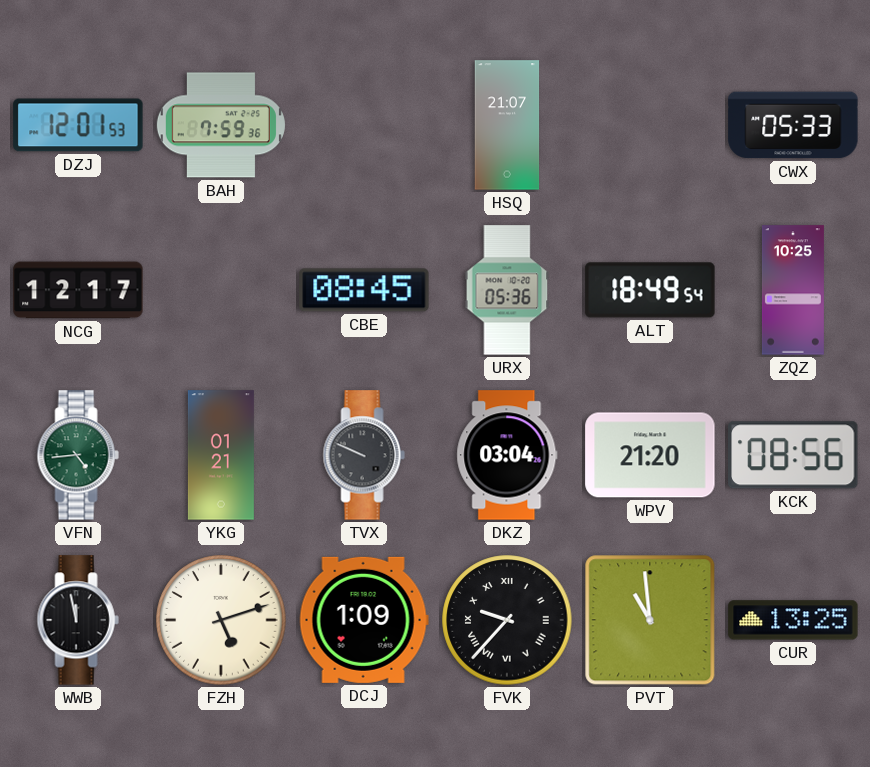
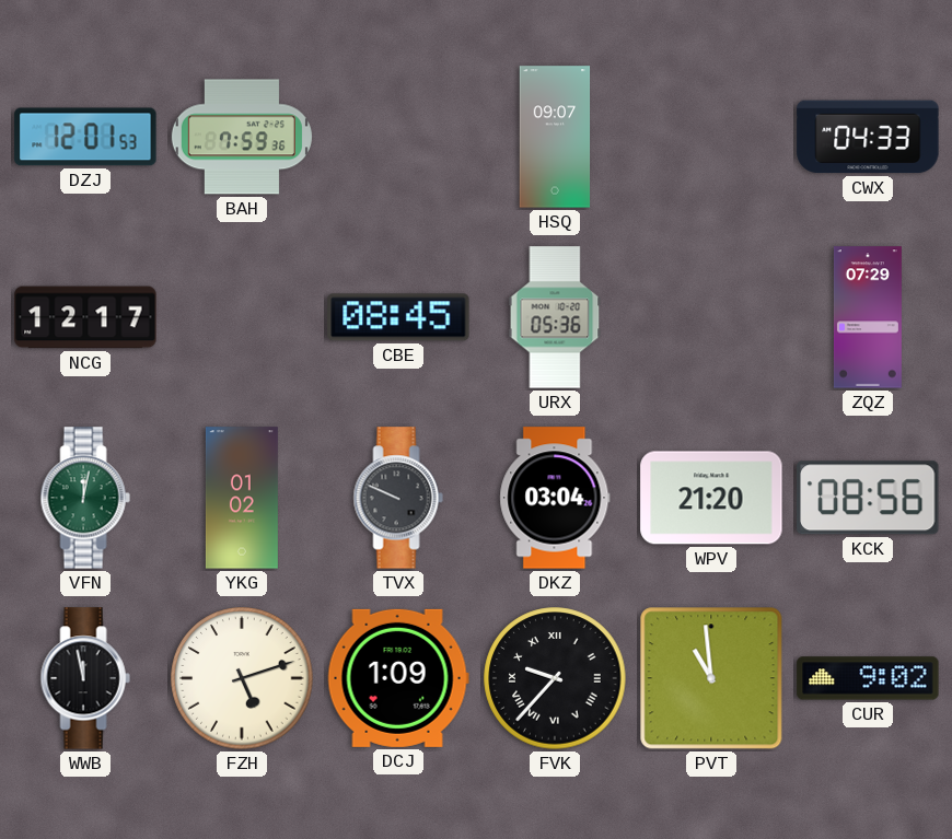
HSQ: 21:07 -> 09:07
CWX: 05:33 -> 04:33
ALT: 18:49 -> none
ZQZ: 10:25 -> 07:29
VFN: 4:44 -> 12:02
YKG: 01:21 -> 01:02
CUR: 13:25 -> 9:02
